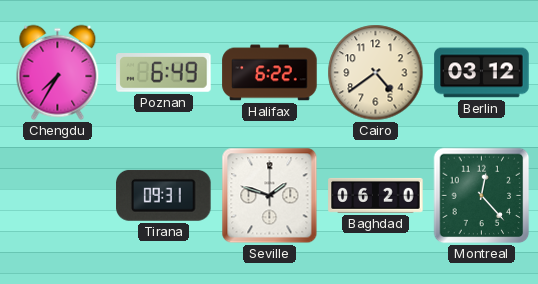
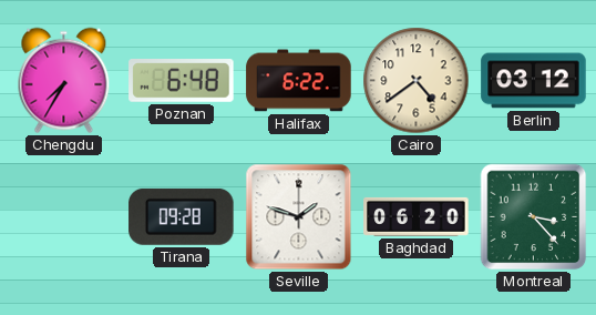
Poznan: 6:49 -> 6:48
Tirana: 09:31 -> 09:28
Montreal: 12:23 -> 3:23
